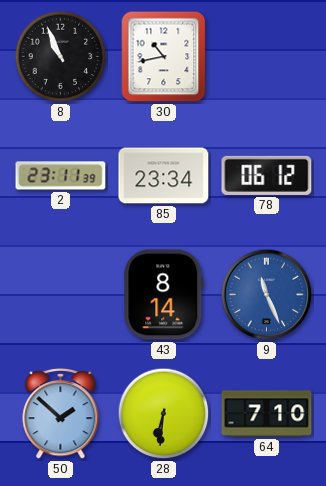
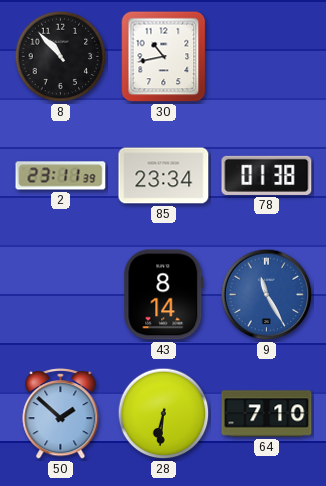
8: 10:56 -> 10:53
78: 06:12 -> 01:38
9: 11:26 -> 11:25
